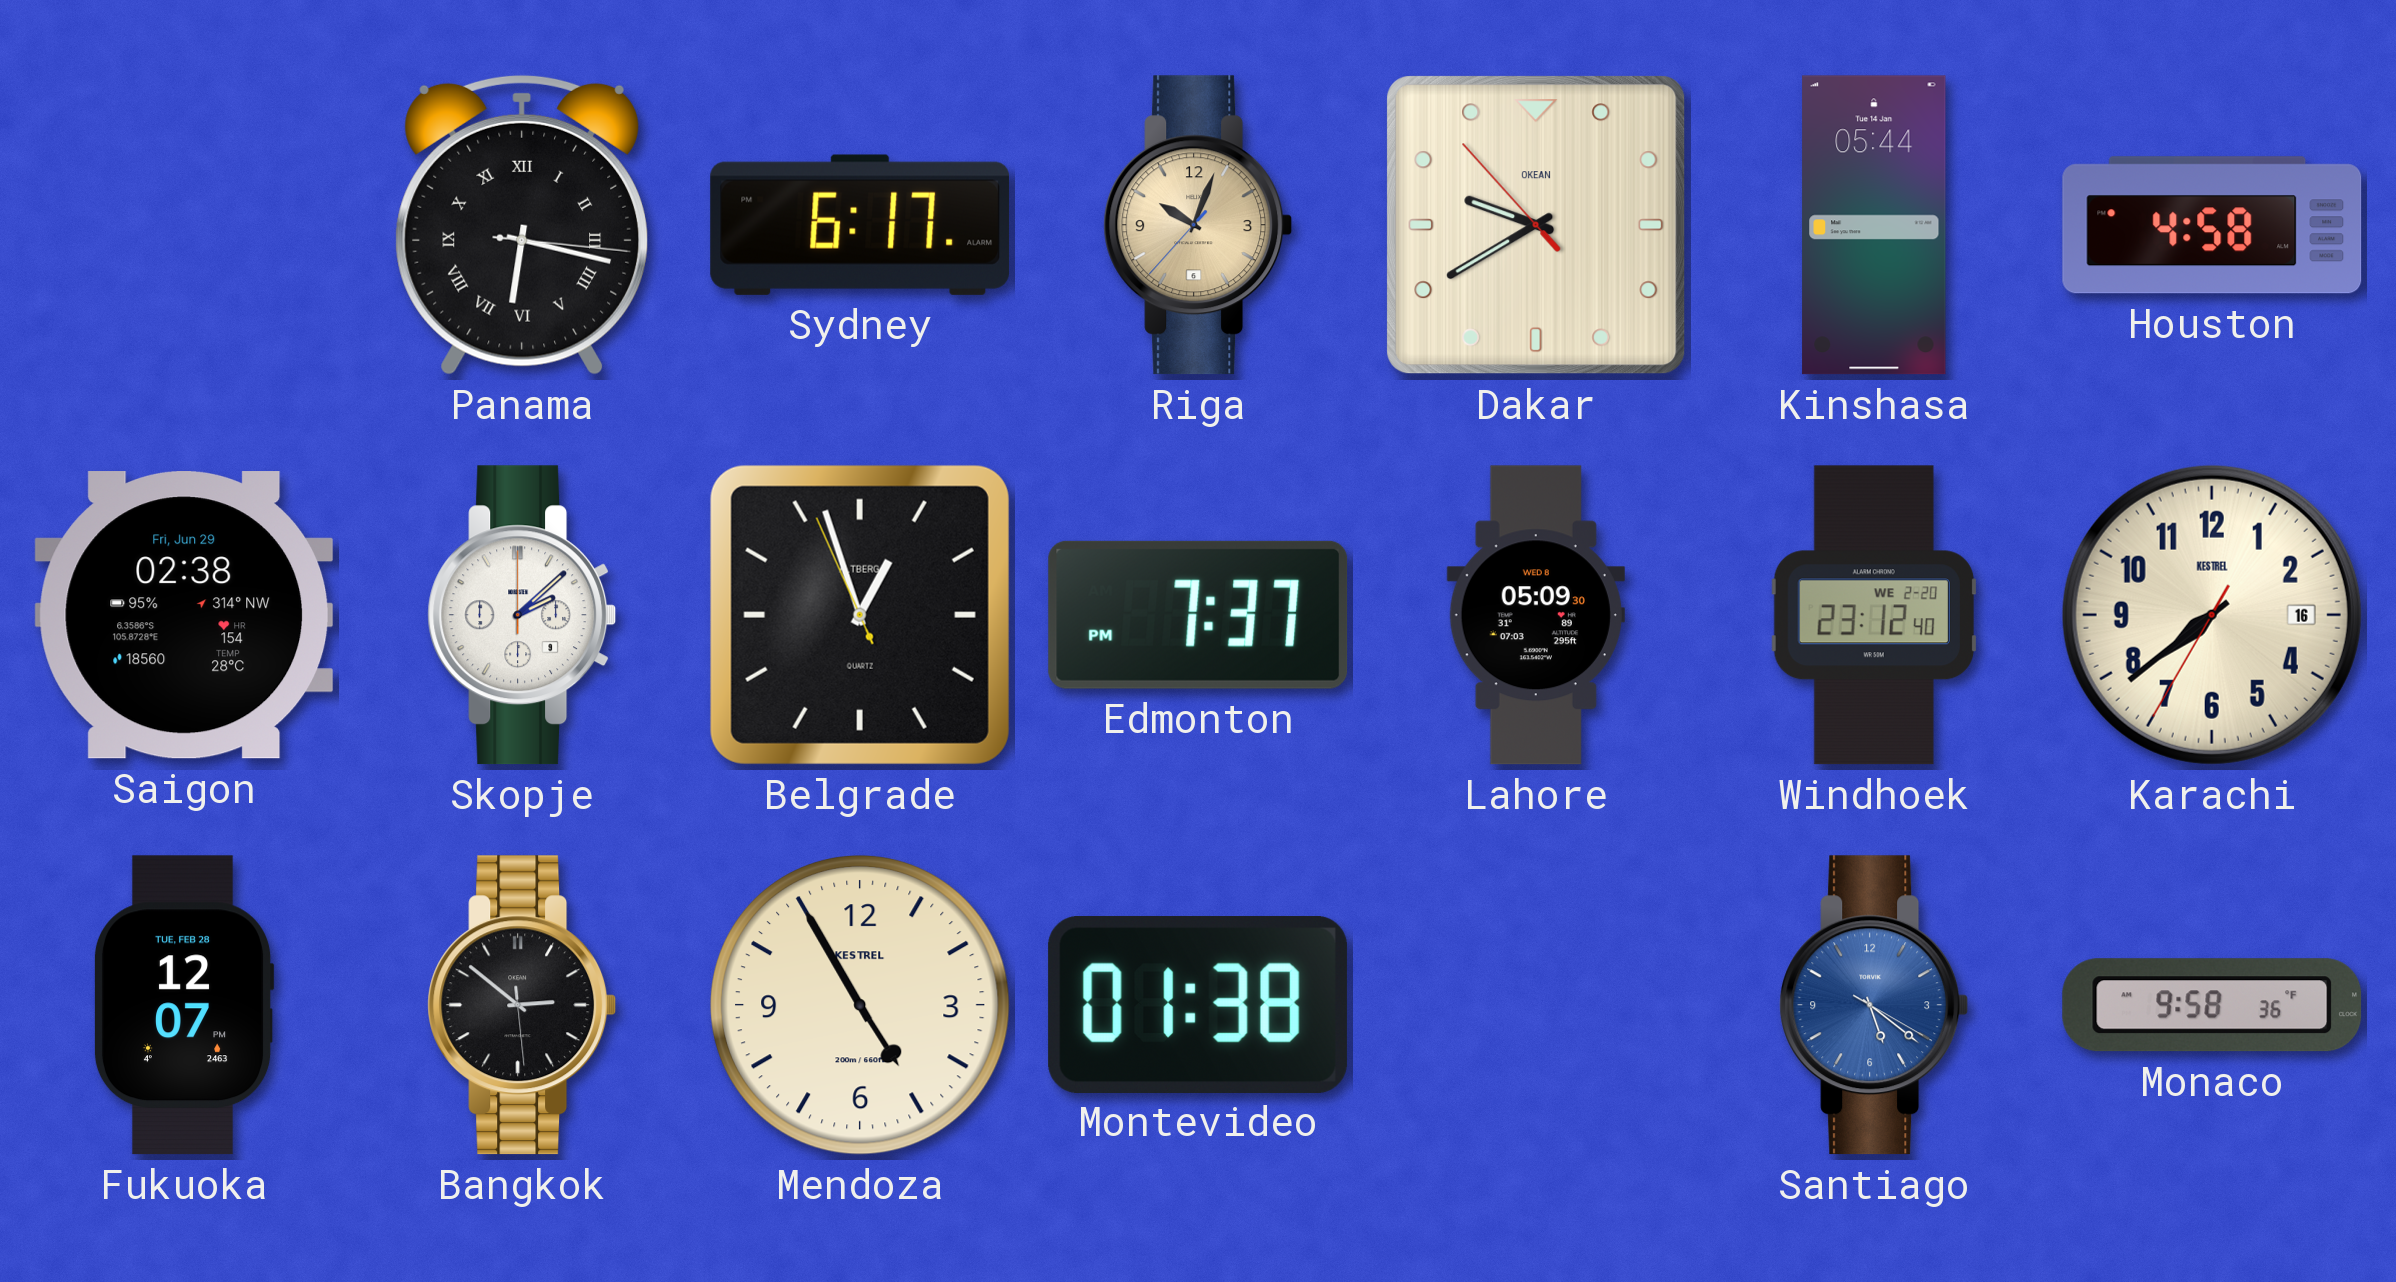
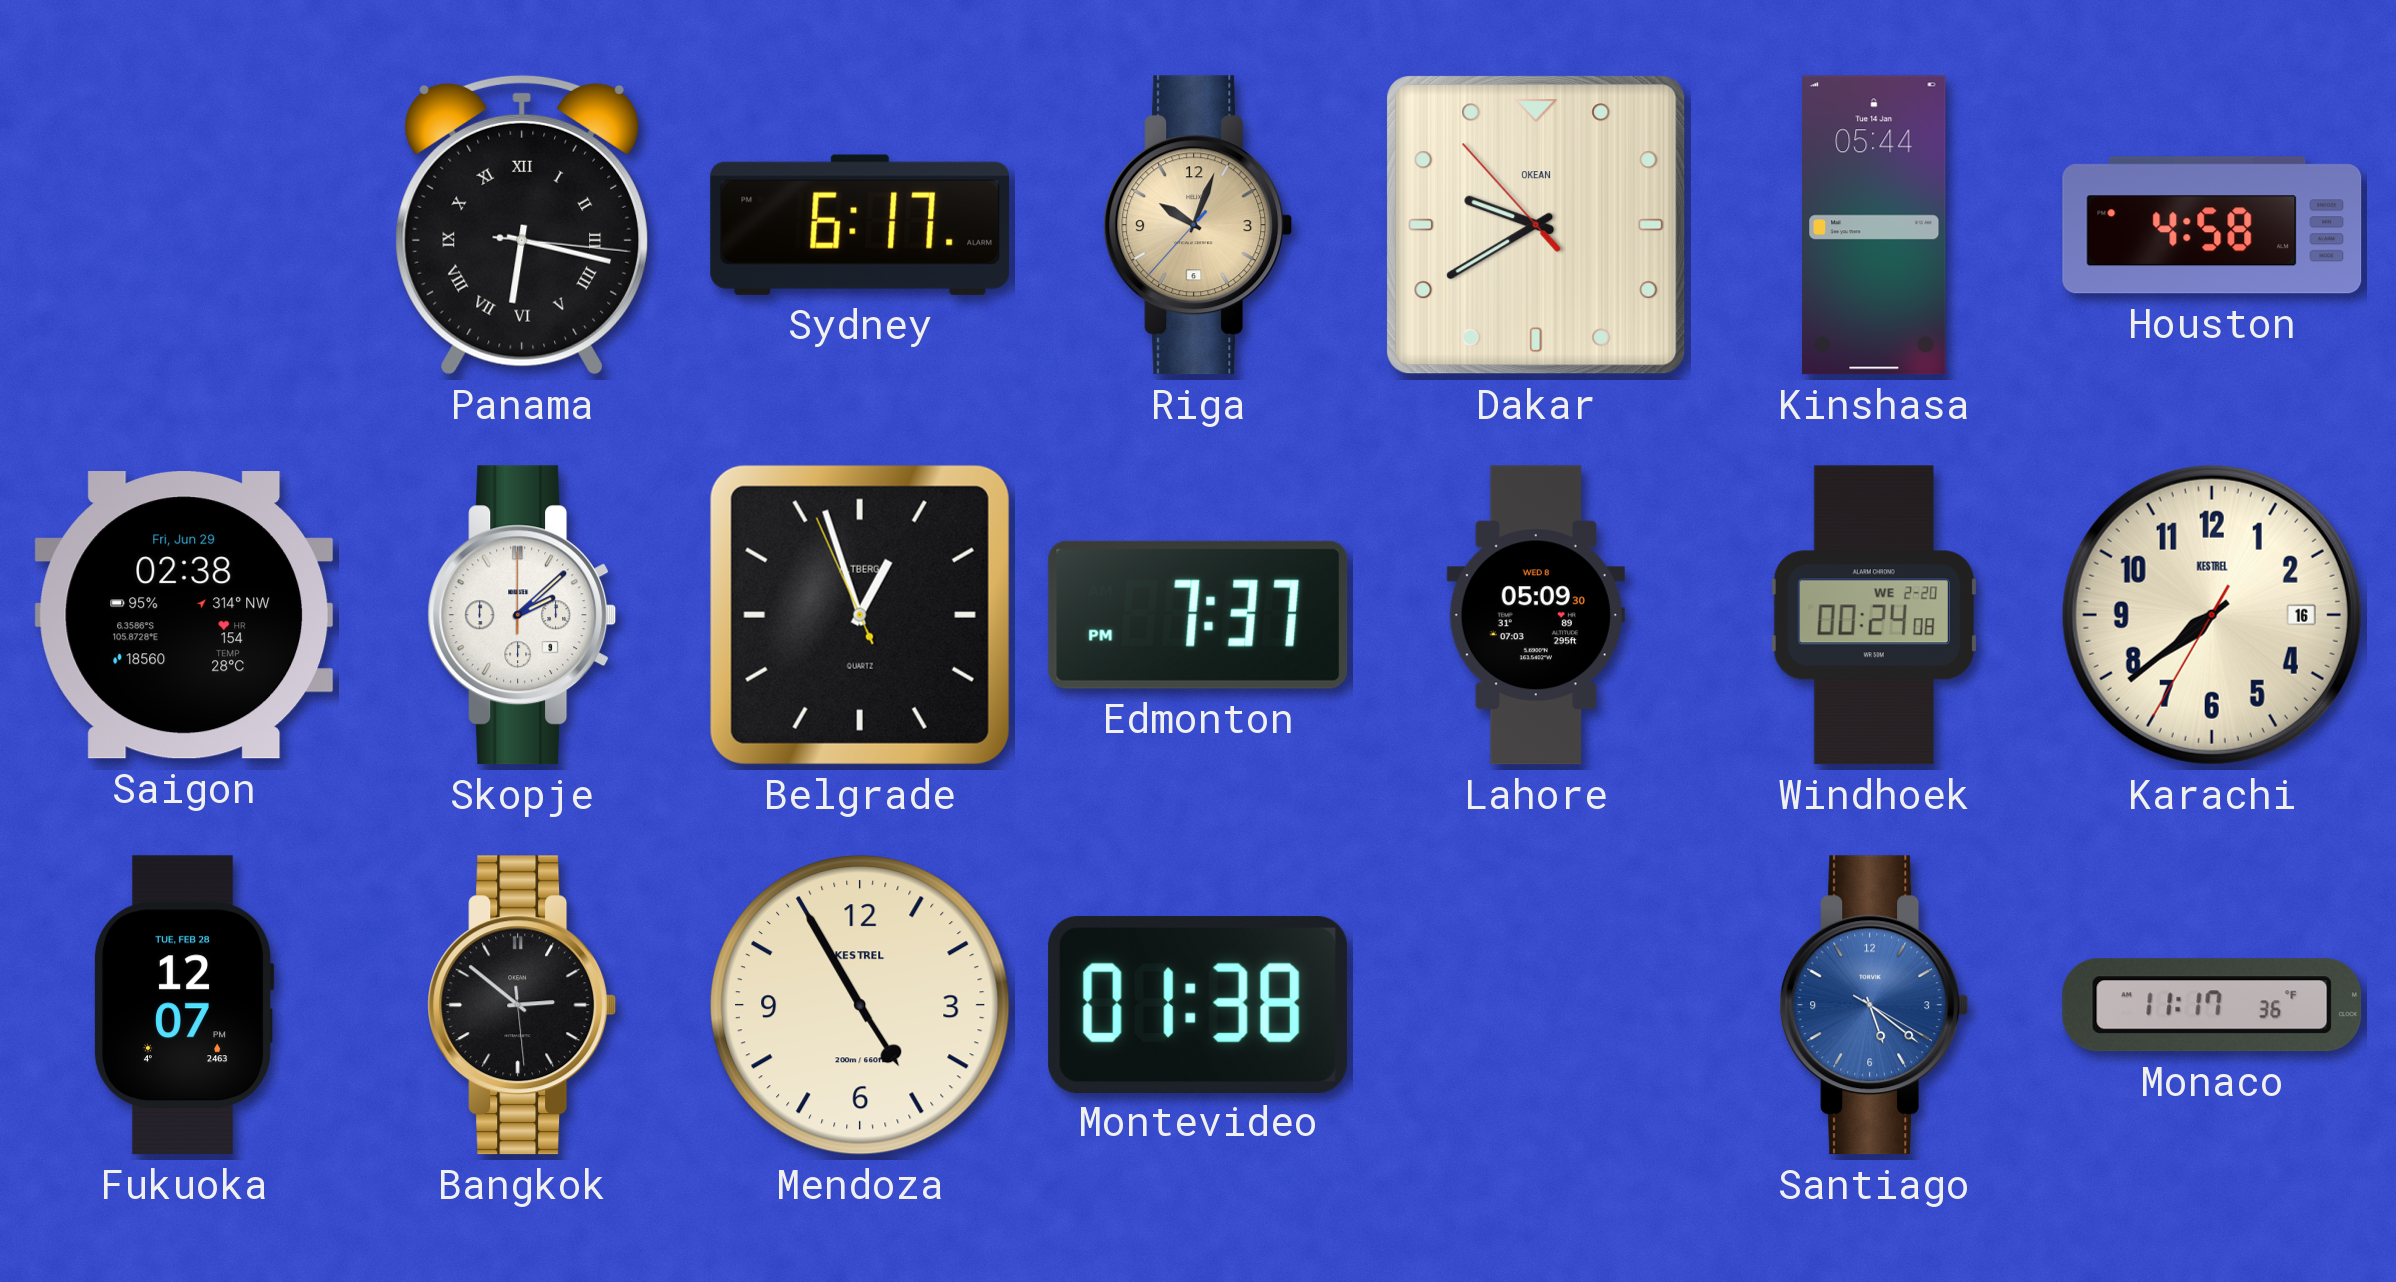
Windhoek: 23:12 -> 00:24
Monaco: 9:58 -> 11:17
